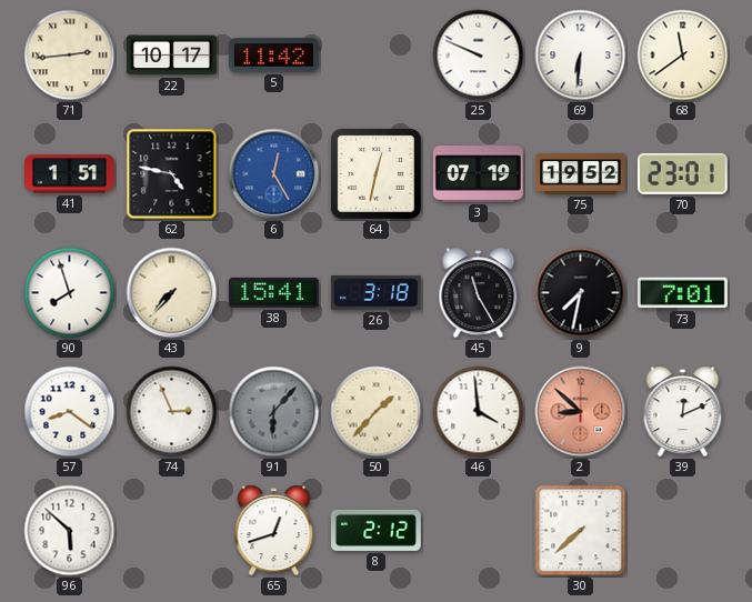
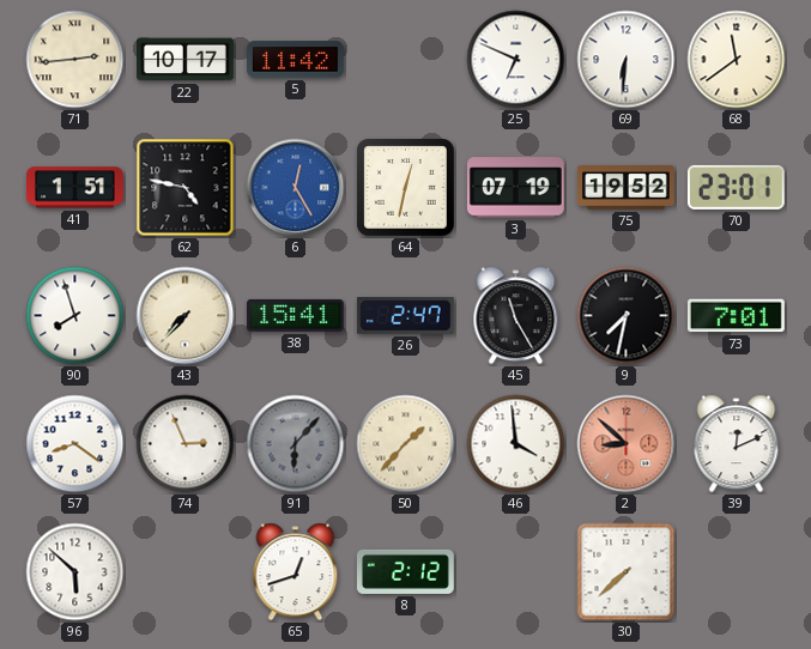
25: 9:49 -> 6:49
26: 3:18 -> 2:47
